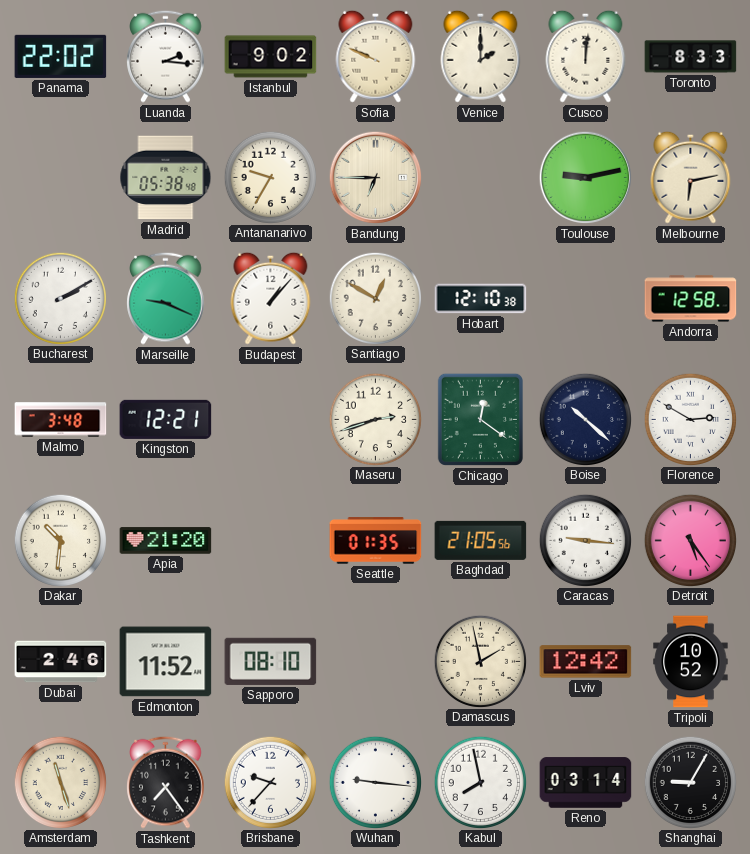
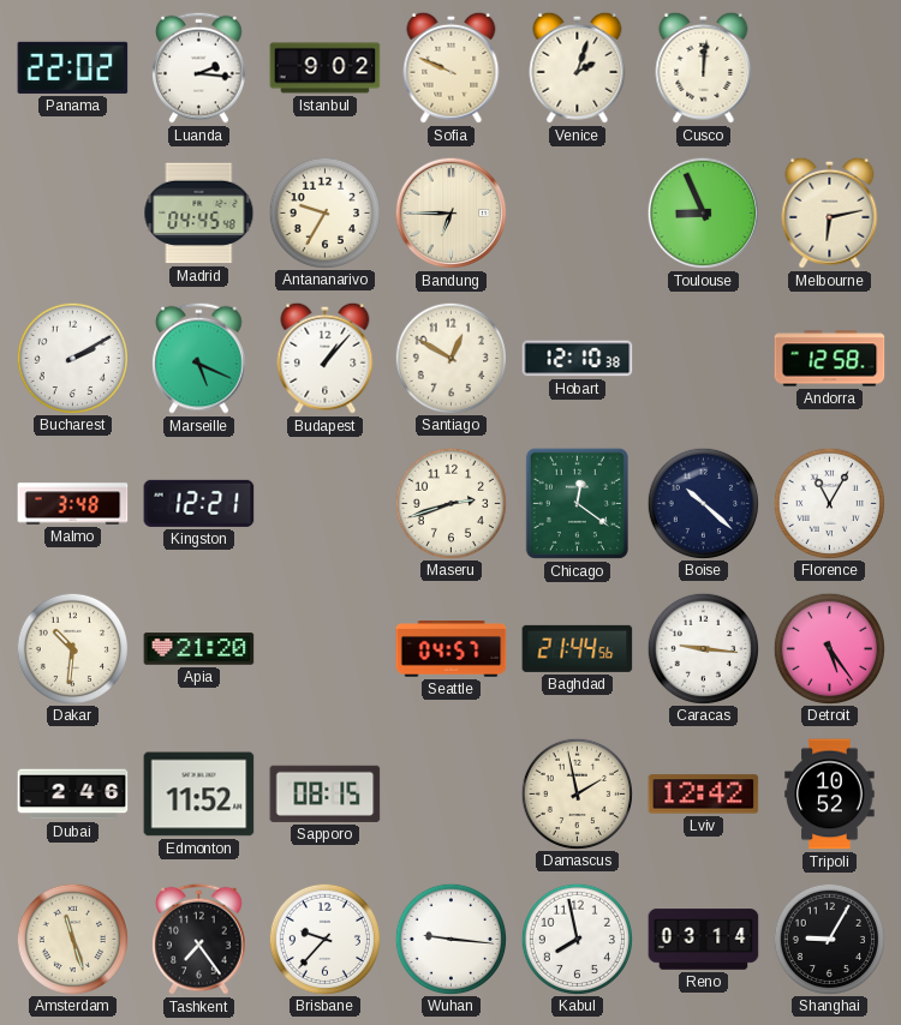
Venice: 2:00 -> 2:03
Toronto: 8:33 -> none
Madrid: 05:38 -> 04:45
Toulouse: 9:13 -> 8:56
Marseille: 9:19 -> 5:19
Florence: 2:50 -> 11:05
Seattle: 01:35 -> 04:57
Baghdad: 21:05 -> 21:44
Sapporo: 08:10 -> 08:15
